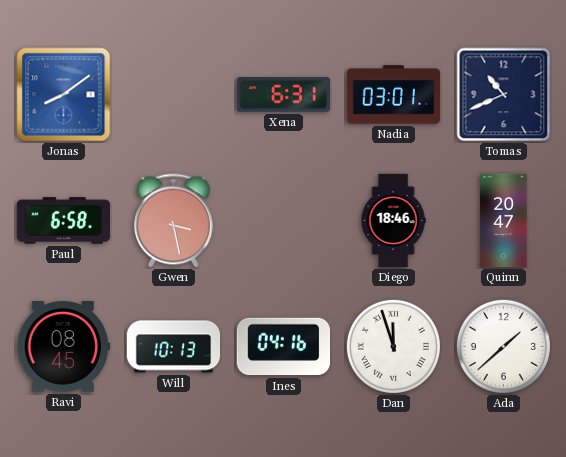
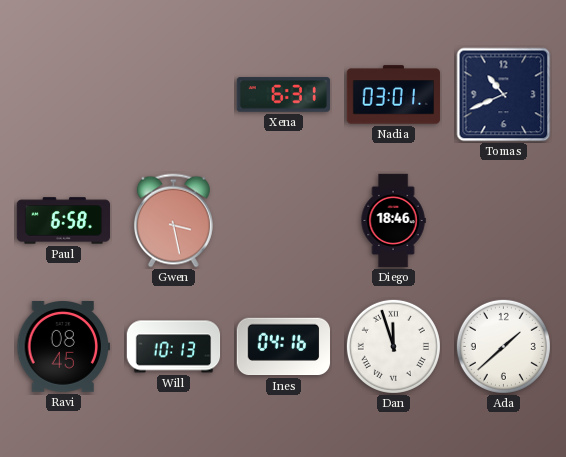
Jonas: 8:09 -> none
Quinn: 20:47 -> none
